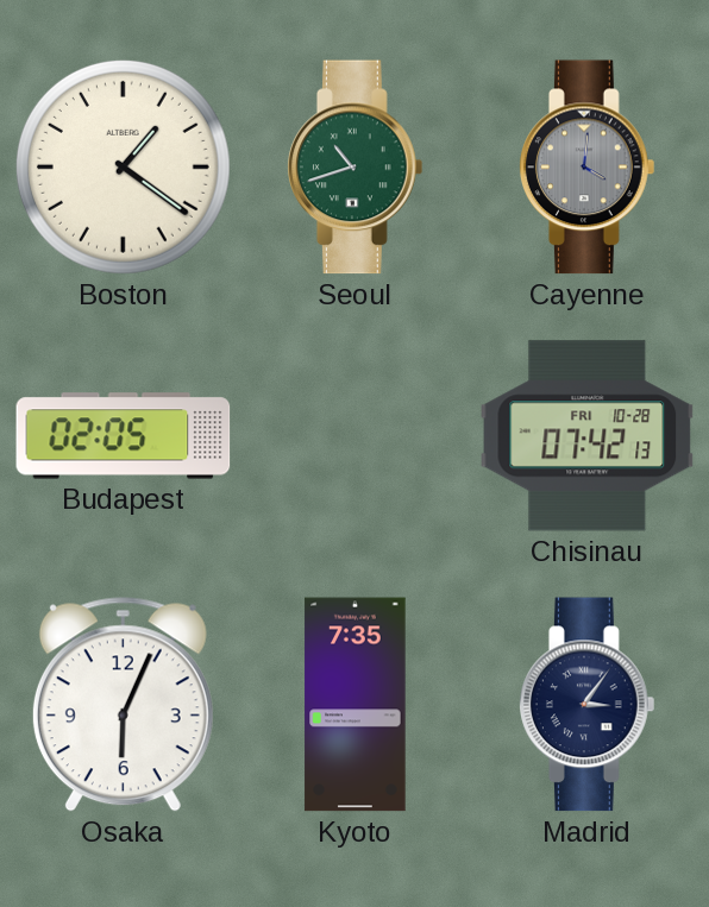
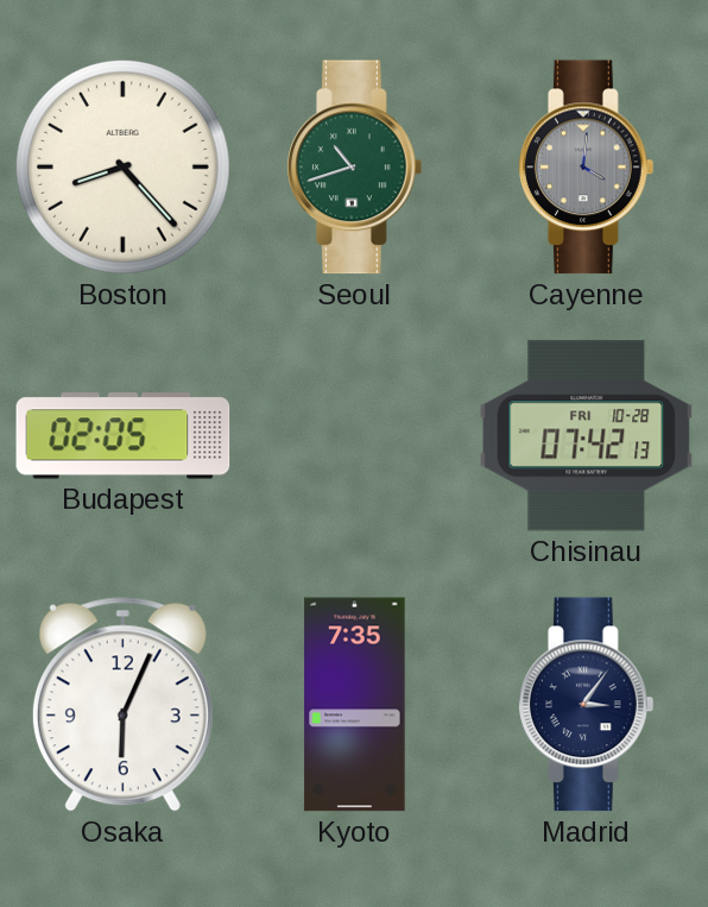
Boston: 1:21 -> 8:23
